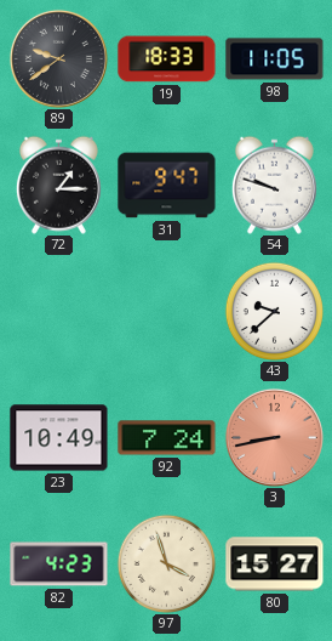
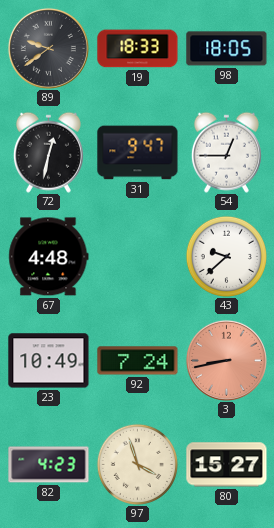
98: 11:05 -> 18:05
72: 1:15 -> 12:32
54: 9:48 -> 12:45
67: none -> 4:48
